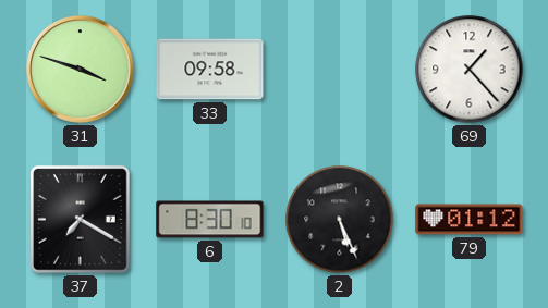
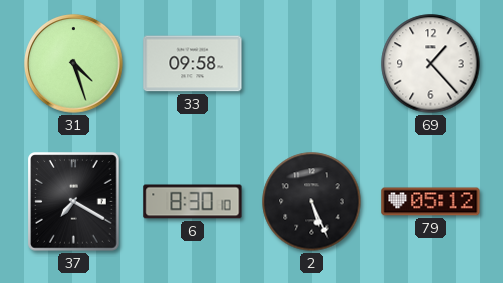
31: 3:48 -> 4:27
79: 01:12 -> 05:12
